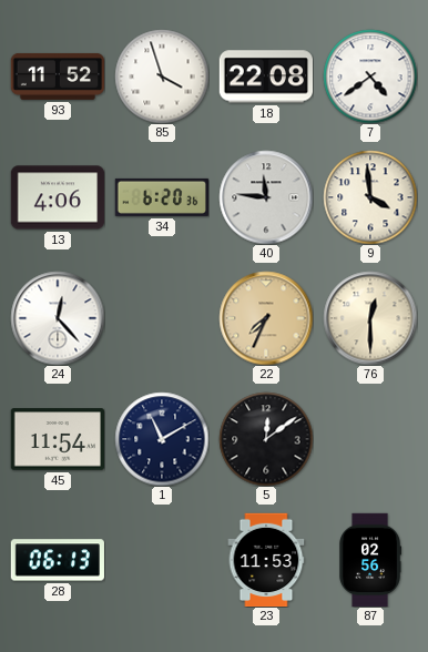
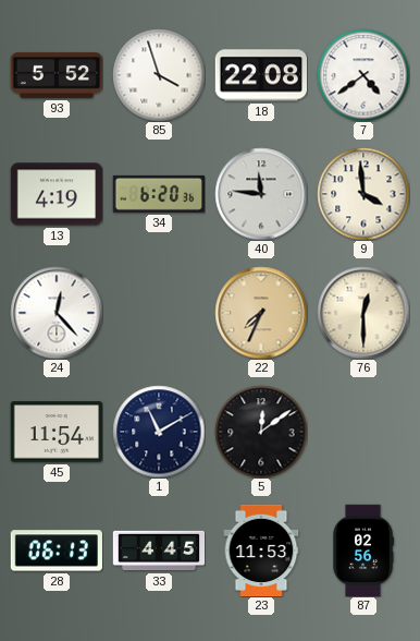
93: 11:52 -> 5:52
13: 4:06 -> 4:19
33: none -> 4:45
